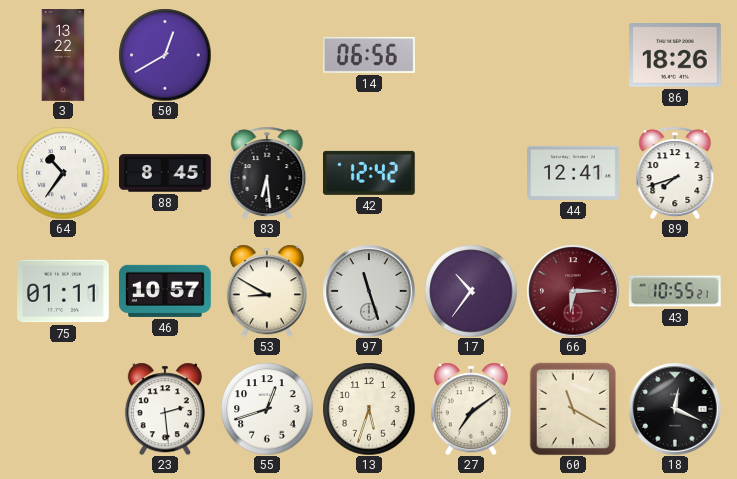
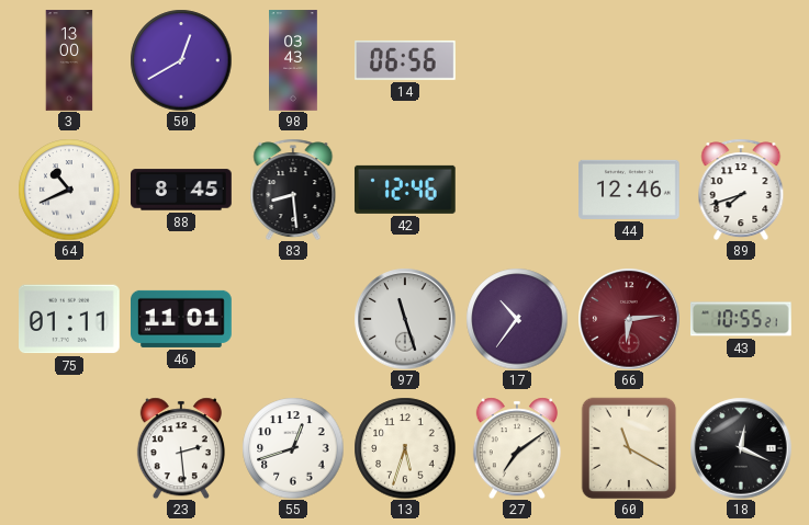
3: 13:22 -> 13:00
98: none -> 03:43
86: 18:26 -> none
64: 10:36 -> 10:41
83: 6:29 -> 8:29
42: 12:42 -> 12:46
44: 12:41 -> 12:46
46: 10:57 -> 11:01
53: 8:50 -> none
66: 6:15 -> 6:14
